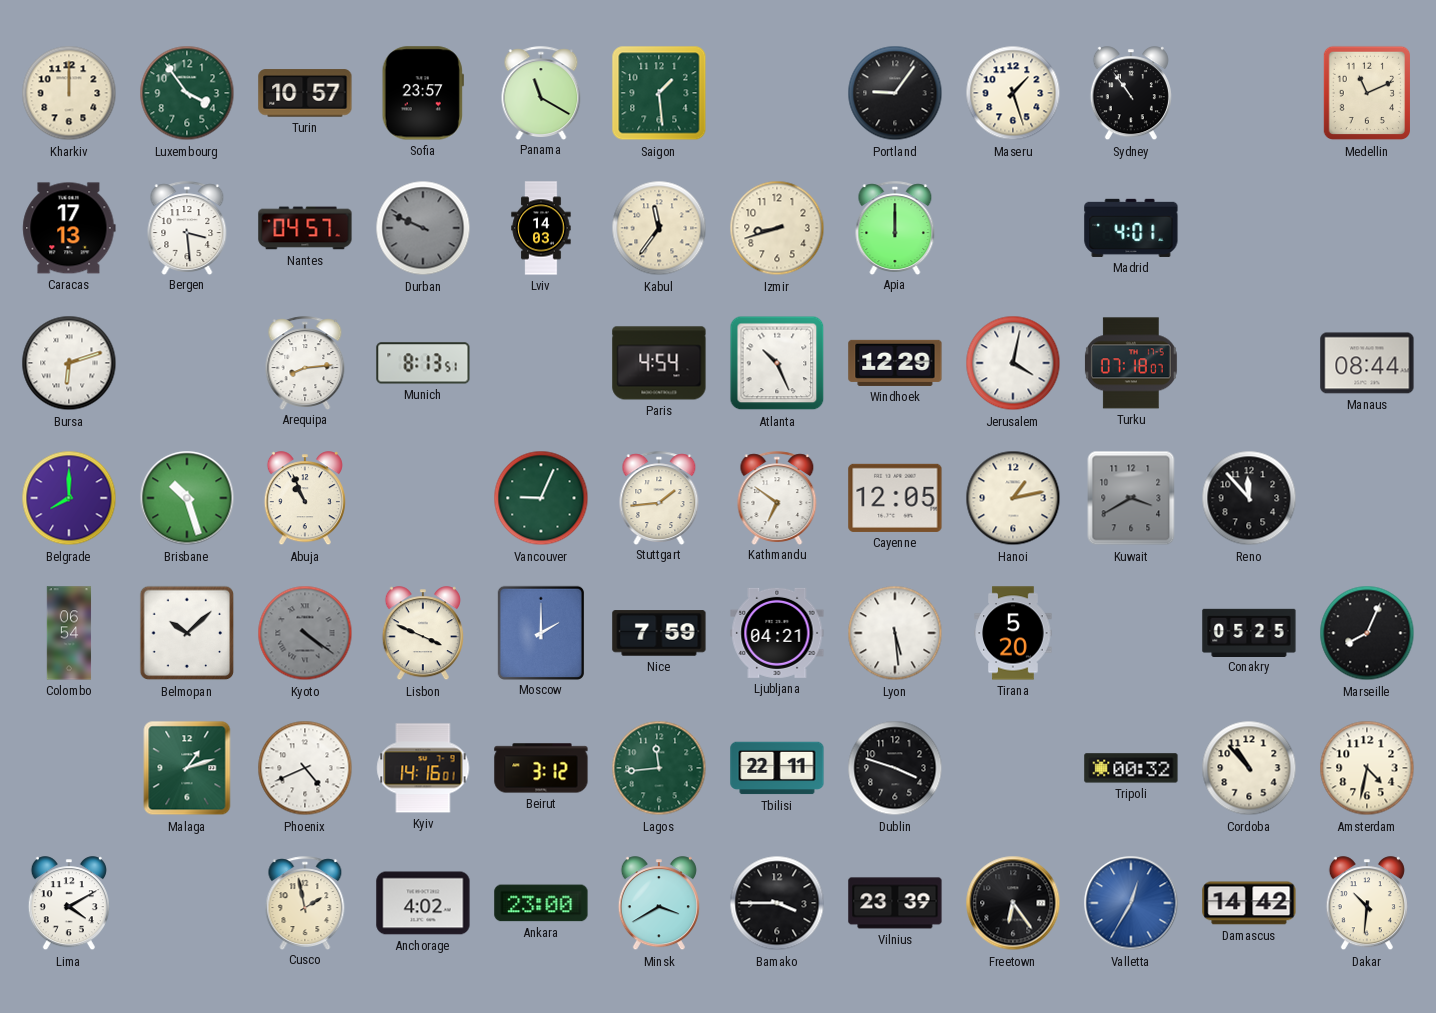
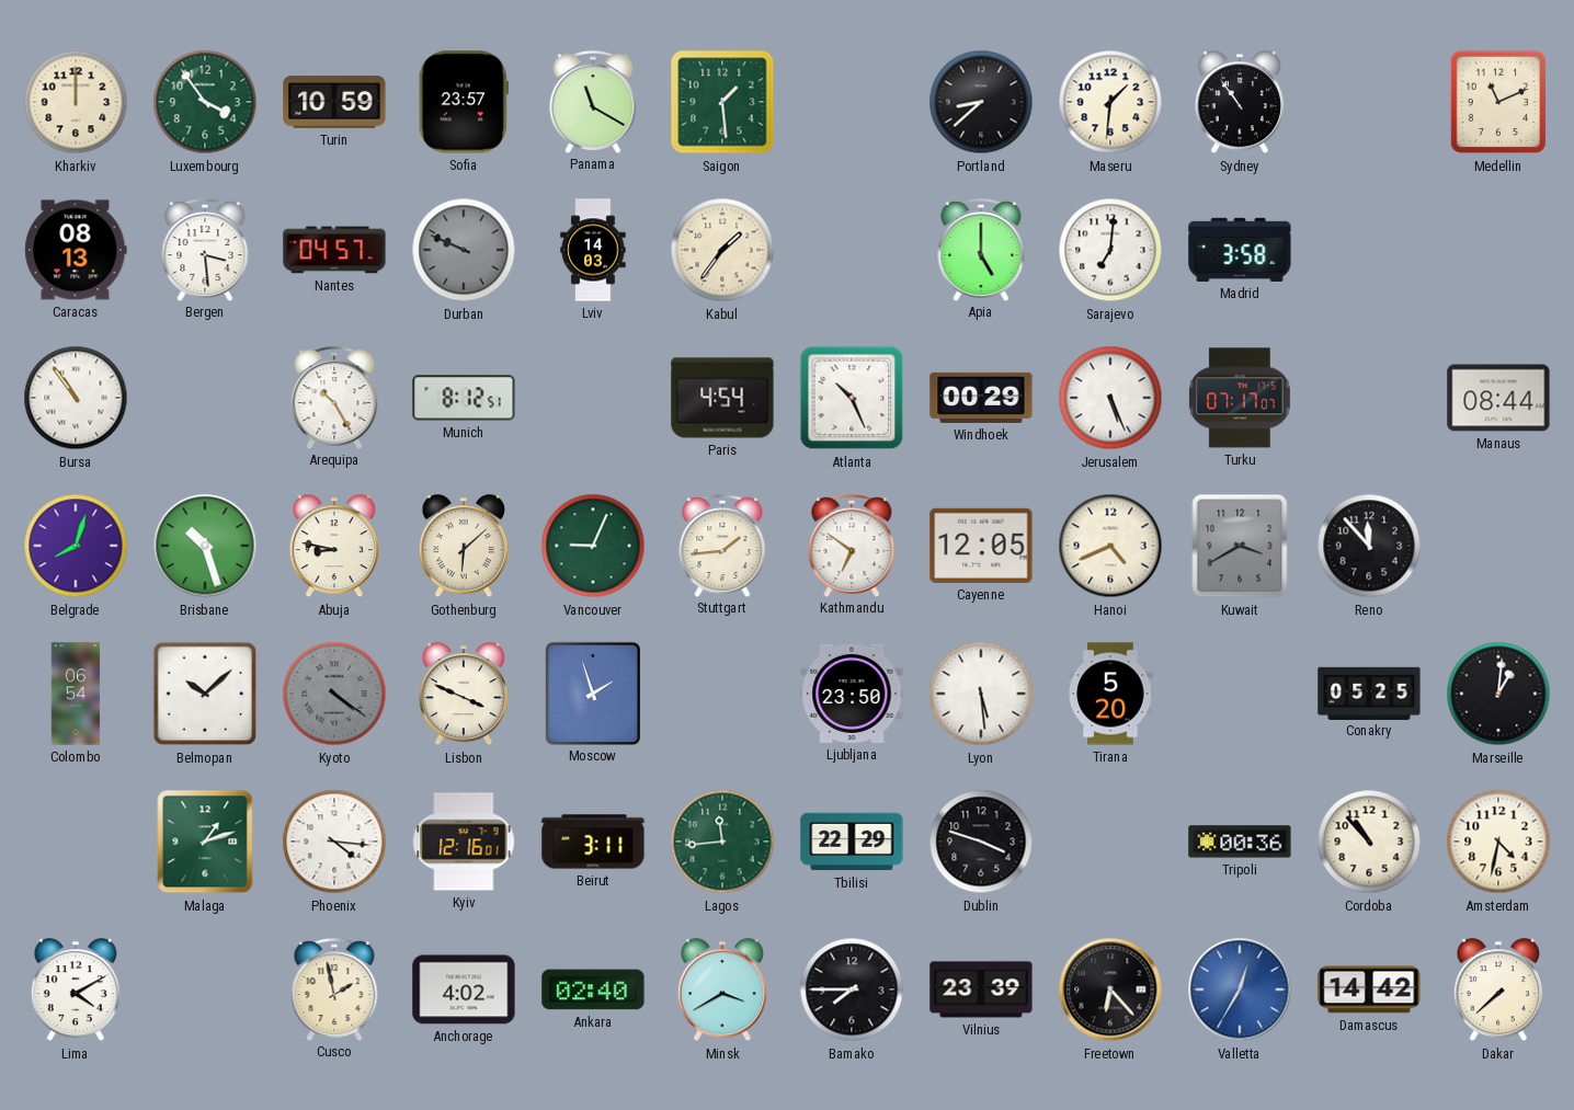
Turin: 10:57 -> 10:59
Portland: 9:06 -> 8:38
Maseru: 1:27 -> 1:31
Caracas: 17:13 -> 08:13
Kabul: 11:36 -> 1:36
Izmir: 8:42 -> none
Apia: 12:00 -> 5:00
Sarajevo: none -> 7:01
Madrid: 4:01 -> 3:58
Bursa: 6:12 -> 10:54
Arequipa: 8:14 -> 10:25
Munich: 8:13 -> 8:12
Windhoek: 12:29 -> 00:29
Jerusalem: 4:02 -> 5:26
Turku: 07:18 -> 07:17
Belgrade: 8:00 -> 8:03
Abuja: 10:56 -> 8:47
Gothenburg: none -> 6:08
Hanoi: 1:13 -> 4:41
Moscow: 2:00 -> 1:57
Nice: 7:59 -> none
Ljubljana: 04:21 -> 23:50
Marseille: 8:04 -> 1:01
Phoenix: 4:41 -> 4:16
Kyiv: 14:16 -> 12:16
Beirut: 3:12 -> 3:11
Tbilisi: 22:11 -> 22:29
Tripoli: 00:32 -> 00:36
Ankara: 23:00 -> 02:40
Bamako: 3:45 -> 7:45
Freetown: 6:24 -> 6:23
Dakar: 10:31 -> 7:38
